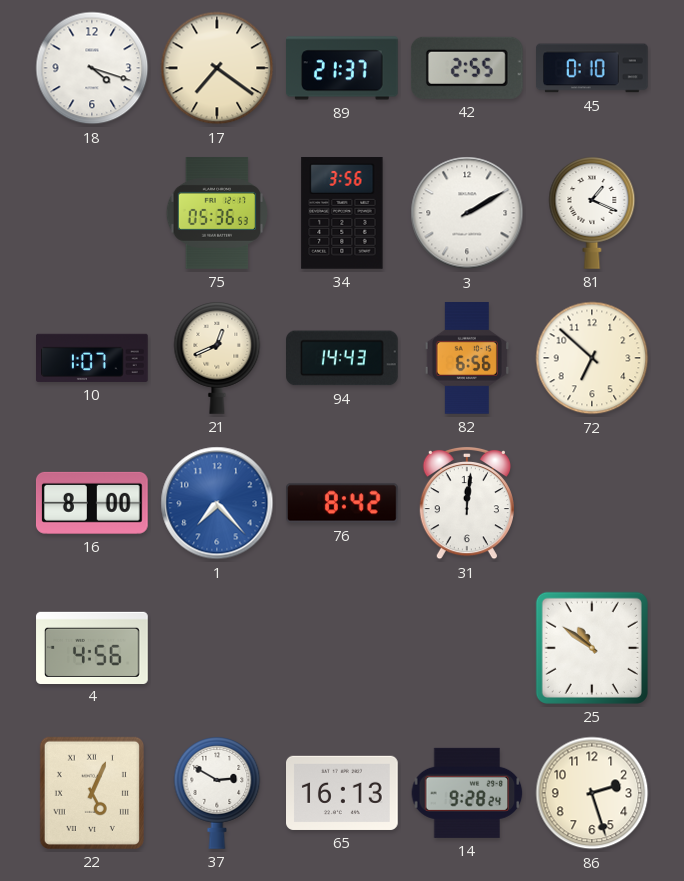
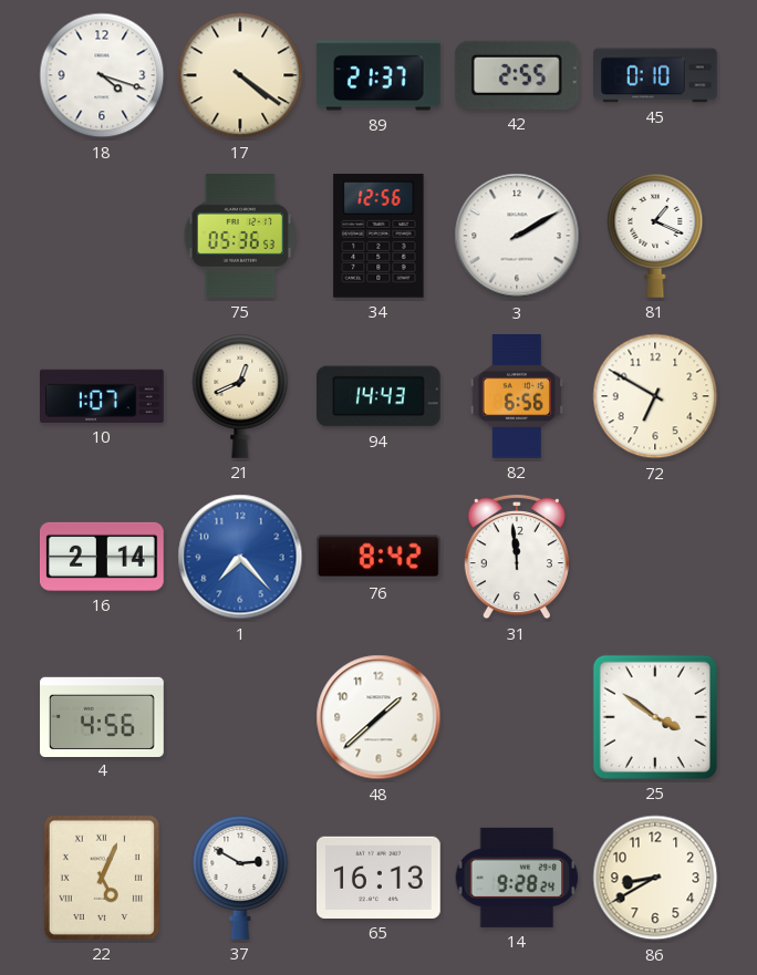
17: 7:21 -> 4:21
34: 3:56 -> 12:56
72: 6:52 -> 6:50
16: 8:00 -> 2:14
31: 12:01 -> 11:59
48: none -> 1:38
25: 10:51 -> 3:51
86: 2:27 -> 8:40
